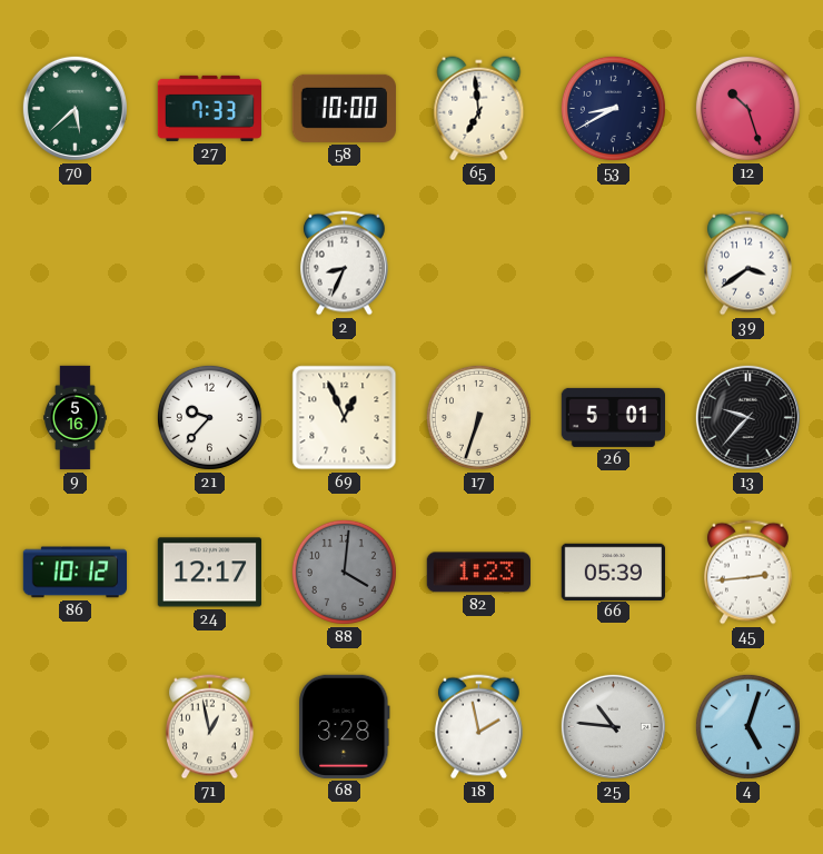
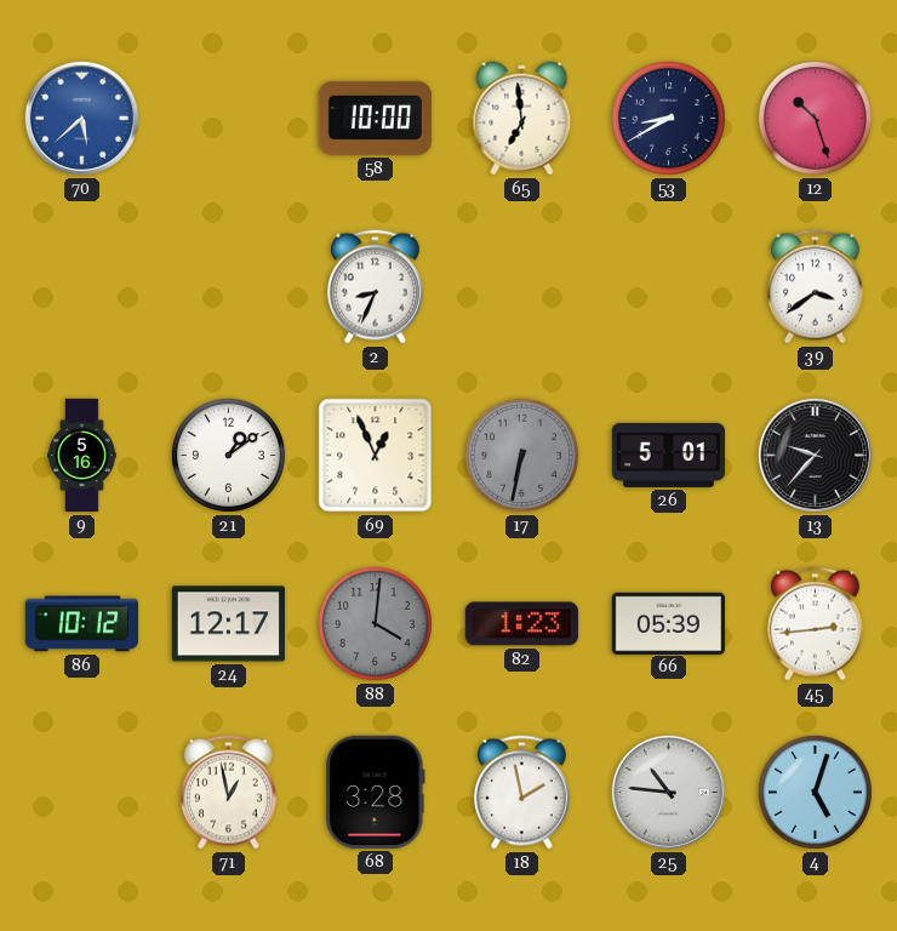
70 dial: green -> blue
27: 7:33 -> none
21: 9:37 -> 1:09
17: 6:33 -> 6:32
17 dial: cream -> grey
